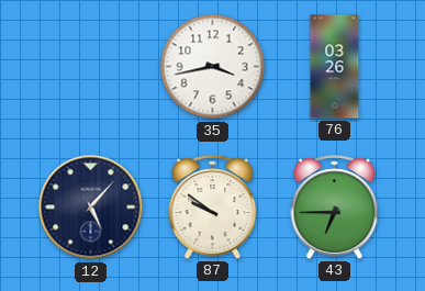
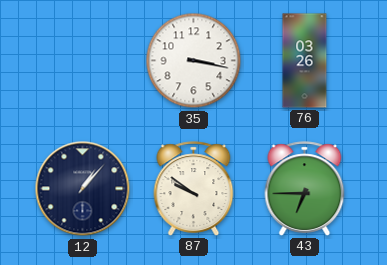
35: 3:43 -> 3:17
12: 5:07 -> 1:07
